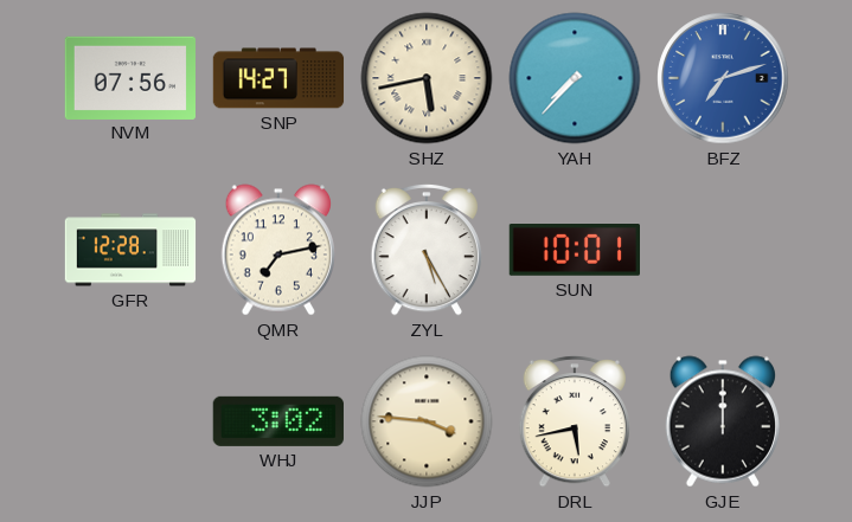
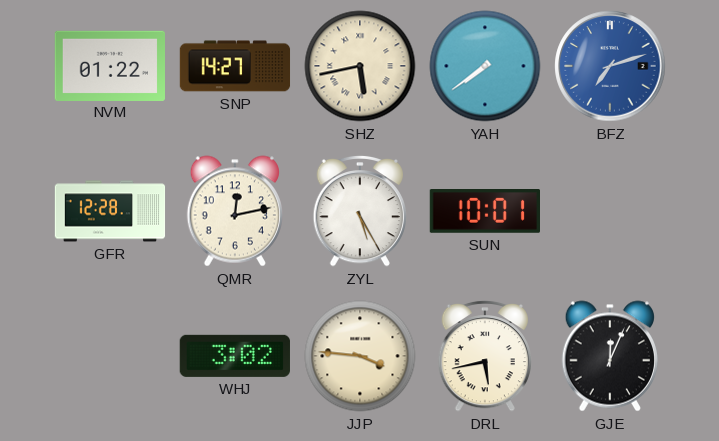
NVM: 07:56 -> 01:22
YAH: 7:37 -> 7:39
QMR: 7:13 -> 12:13
GJE: 12:00 -> 12:04
